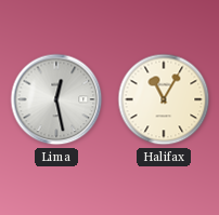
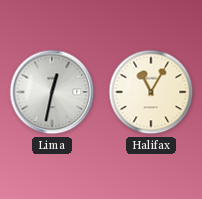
Lima: 12:28 -> 12:32
